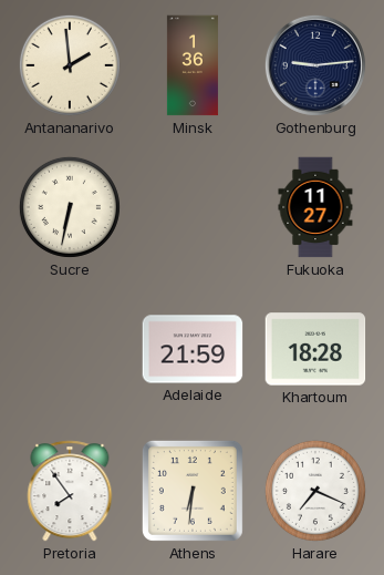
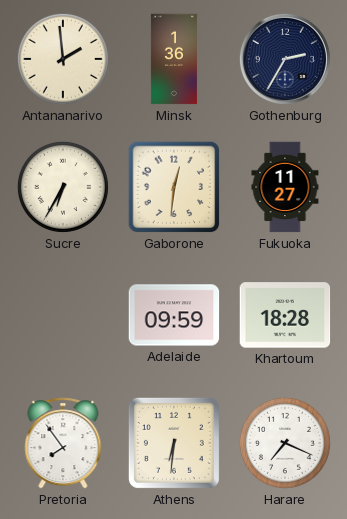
Gothenburg: 9:14 -> 2:35
Sucre: 6:32 -> 6:35
Gaborone: none -> 12:31
Adelaide: 21:59 -> 09:59
